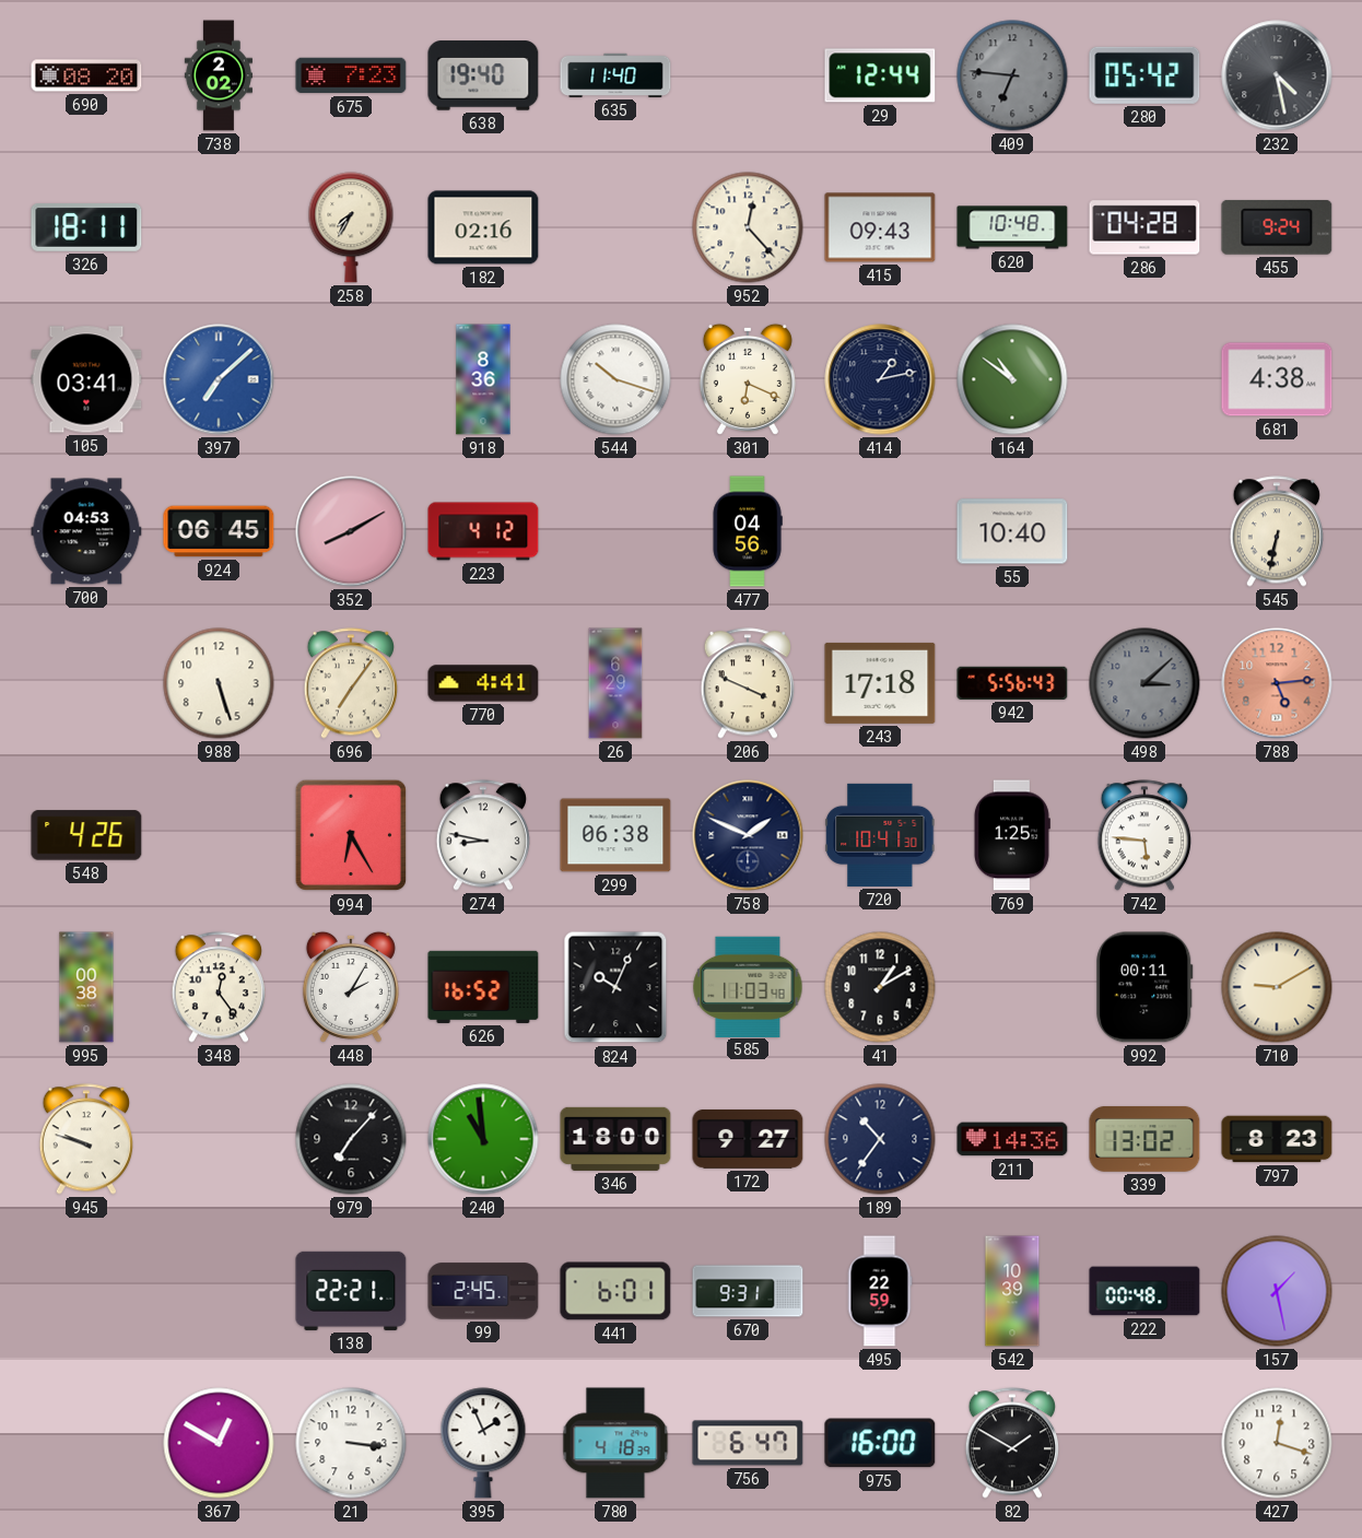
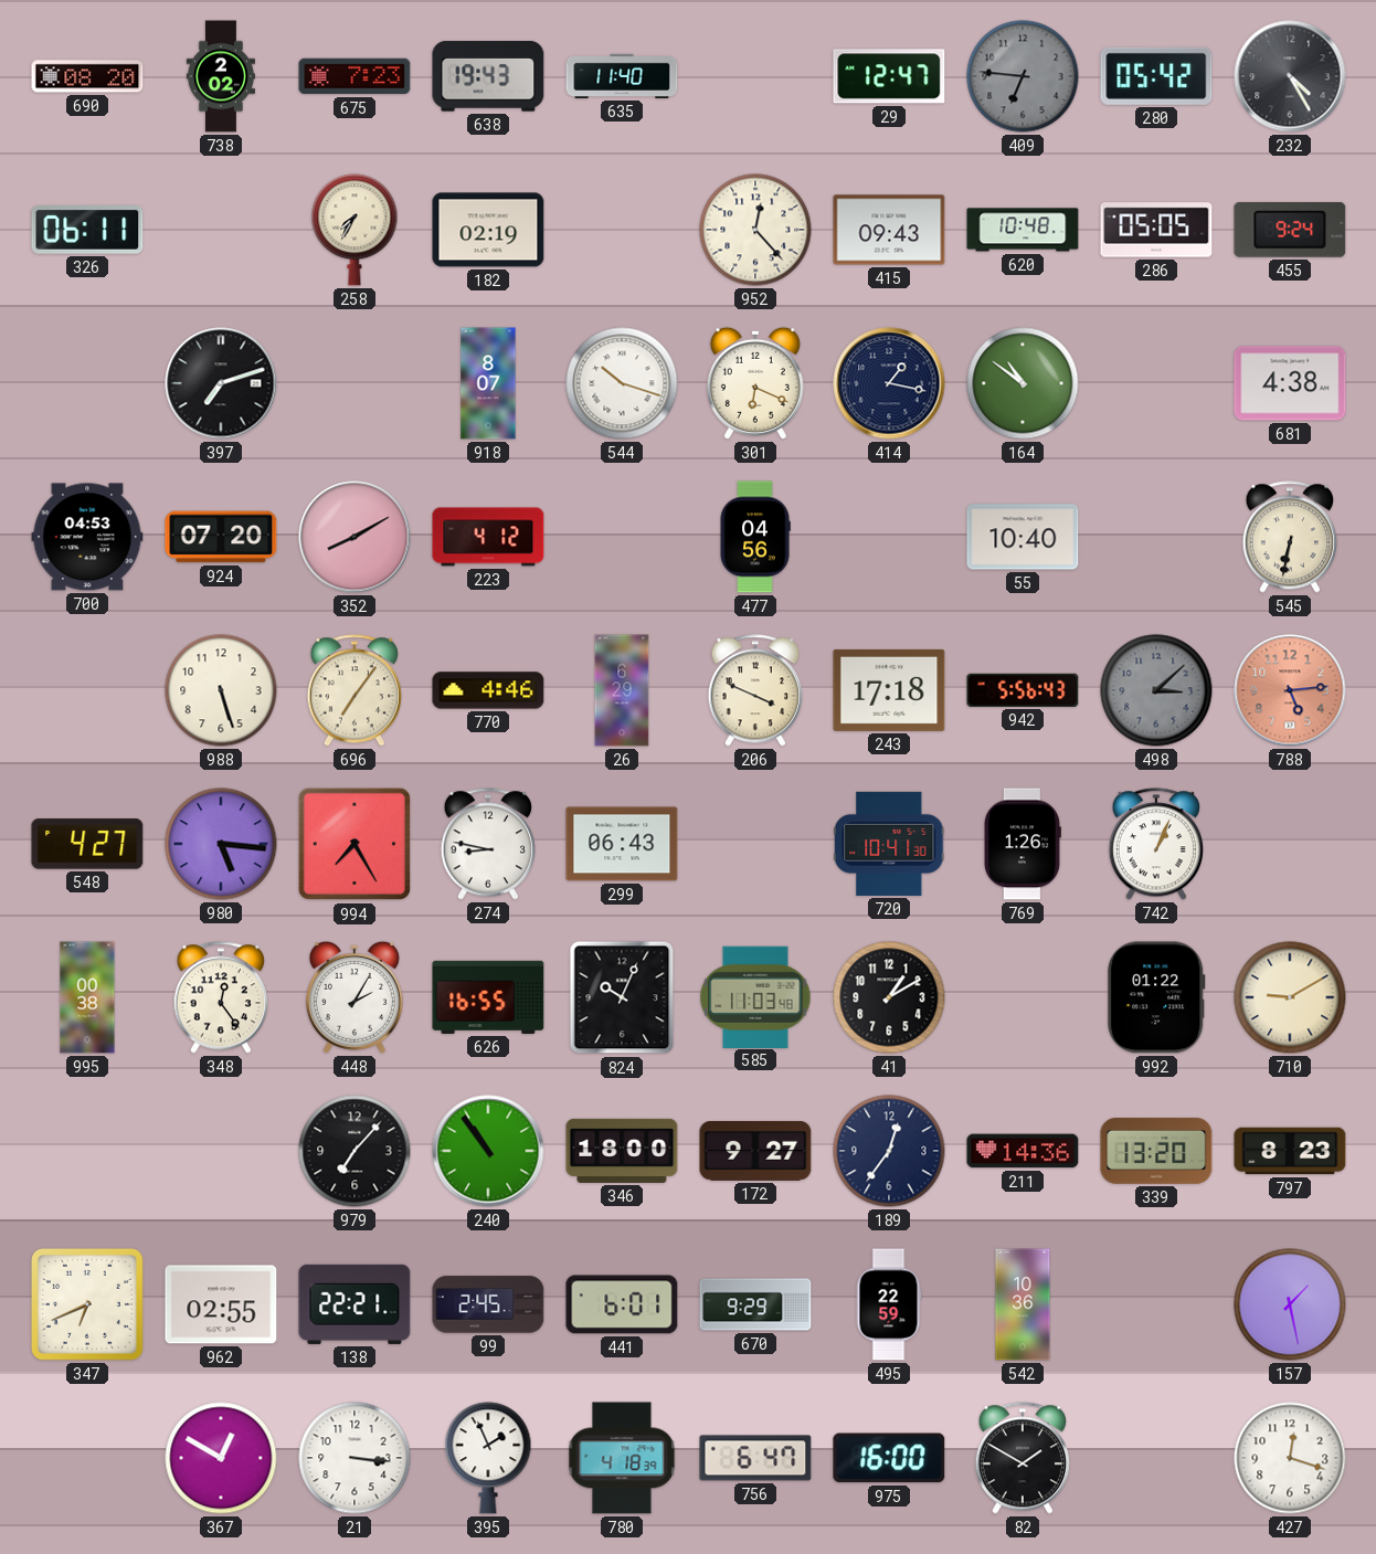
638: 19:40 -> 19:43
29: 12:44 -> 12:47
232: 4:28 -> 4:25
326: 18:11 -> 06:11
182: 02:16 -> 02:19
286: 04:28 -> 05:05
105: 03:41 -> none
397: 7:08 -> 7:12
397 dial: blue -> black
918: 8:36 -> 8:07
414: 1:13 -> 1:17
924: 06:45 -> 07:20
770: 4:41 -> 4:46
548: 4:26 -> 4:27
980: none -> 5:16
994: 6:25 -> 7:25
299: 06:38 -> 06:43
758: 1:49 -> none
769: 1:25 -> 1:26
742: 5:46 -> 1:04
626: 16:52 -> 16:55
992: 00:11 -> 01:22
945: 9:48 -> none
240: 10:59 -> 10:54
189: 10:36 -> 12:36
339: 13:02 -> 13:20
347: none -> 6:41
962: none -> 02:55
670: 9:31 -> 9:29
542: 10:39 -> 10:36
222: 00:48 -> none
